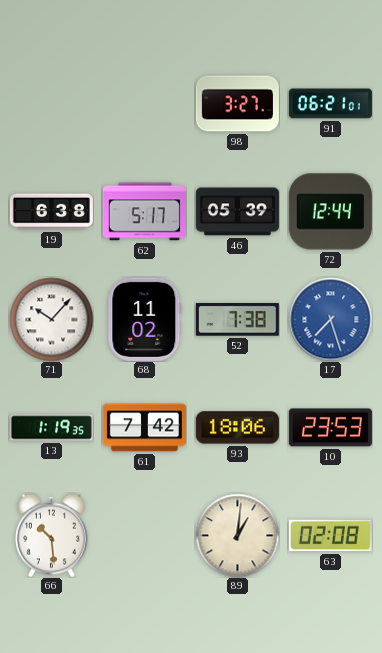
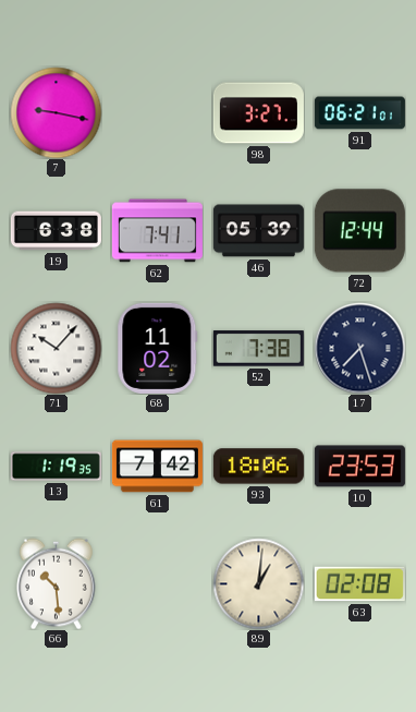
7: none -> 9:17
62: 5:17 -> 7:41
17 dial: blue -> navy
